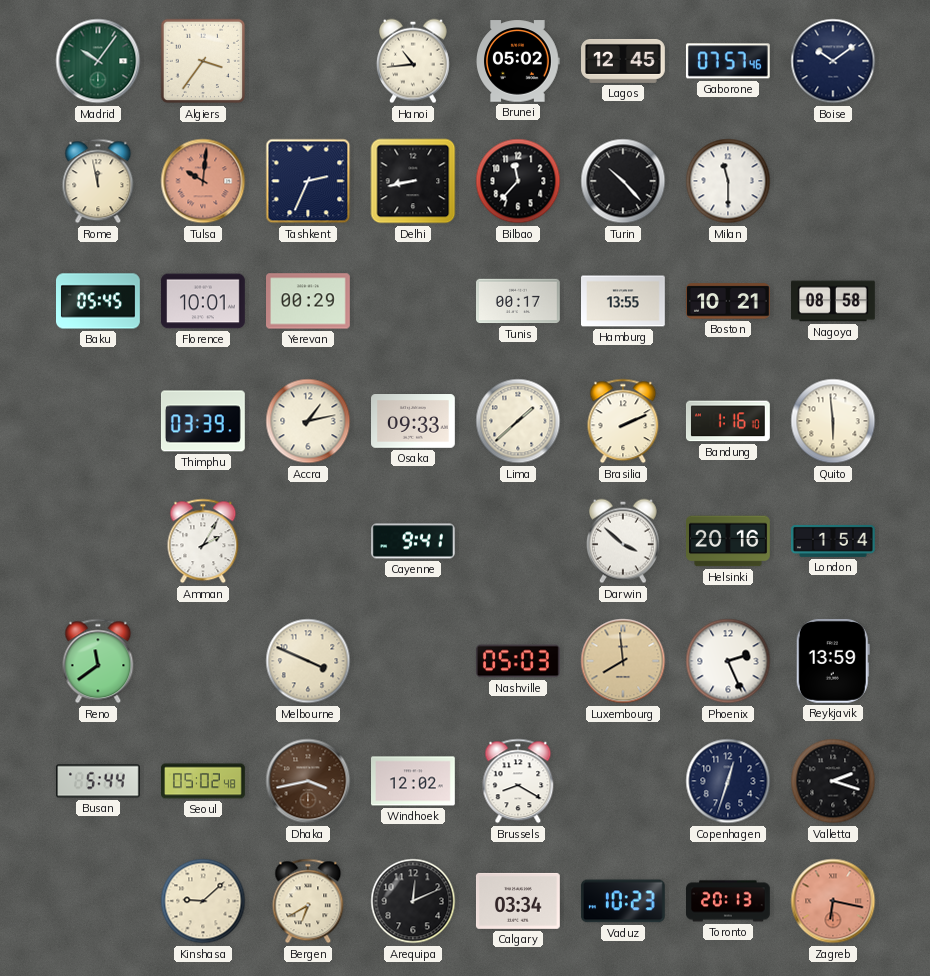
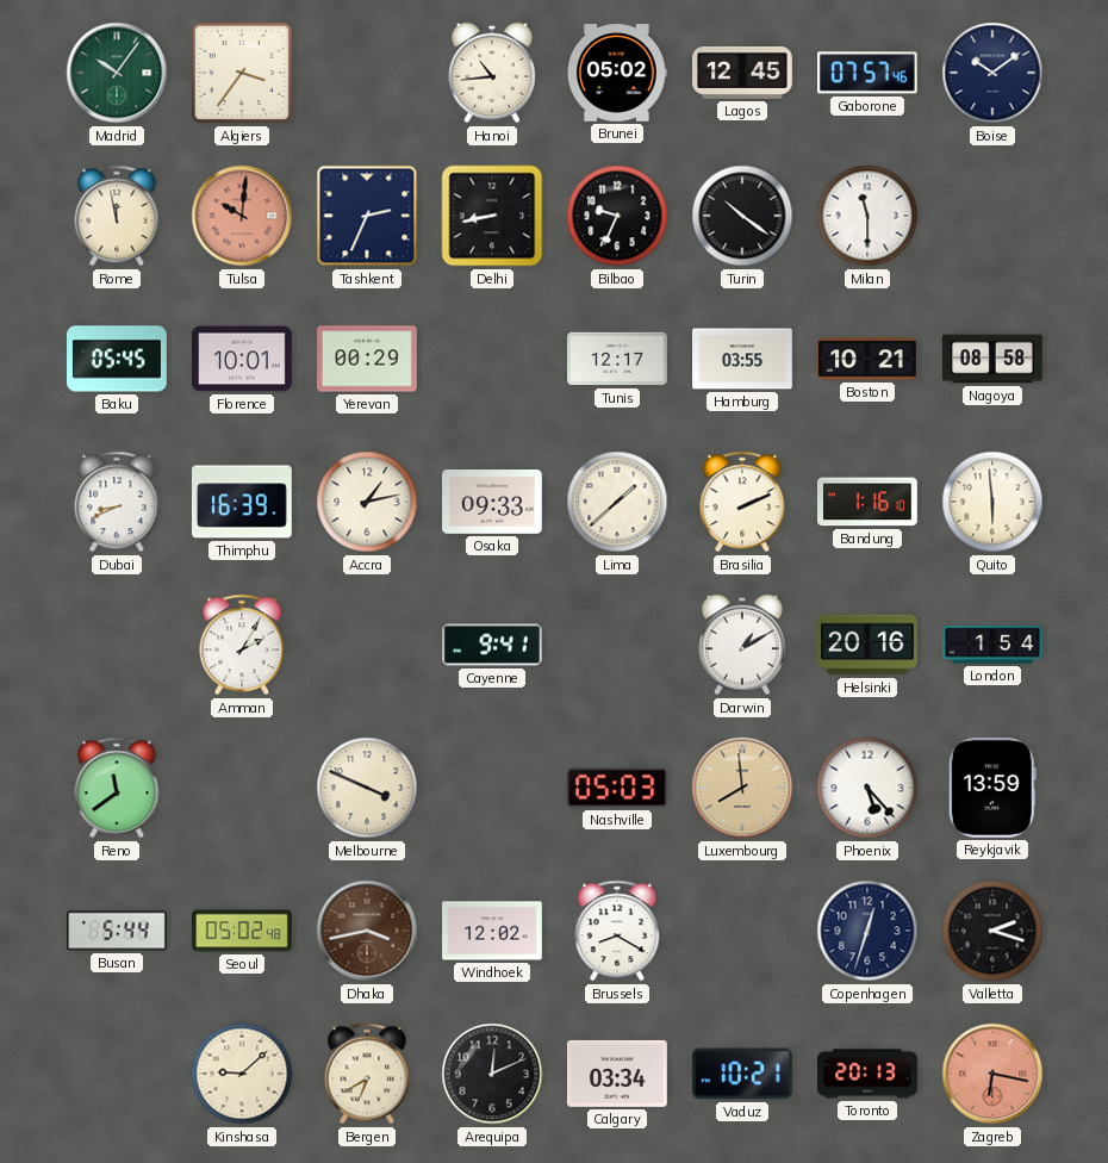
Bilbao: 11:37 -> 9:34
Turin: 10:23 -> 10:21
Tunis: 00:17 -> 12:17
Hamburg: 13:55 -> 03:55
Dubai: none -> 8:41
Thimphu: 03:39 -> 16:39
Darwin: 3:52 -> 1:10
Phoenix: 2:26 -> 5:23
Vaduz: 10:23 -> 10:21
